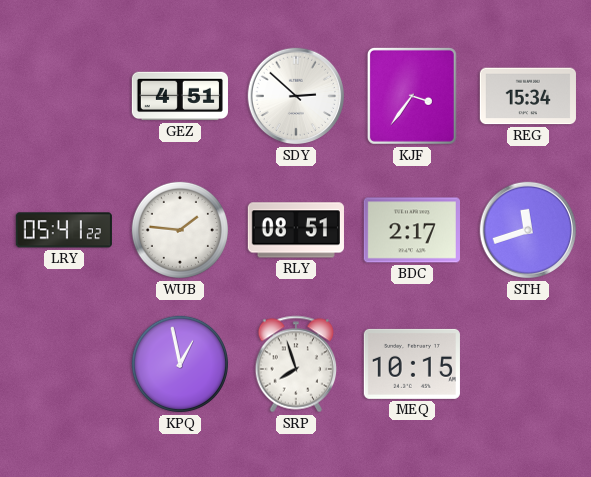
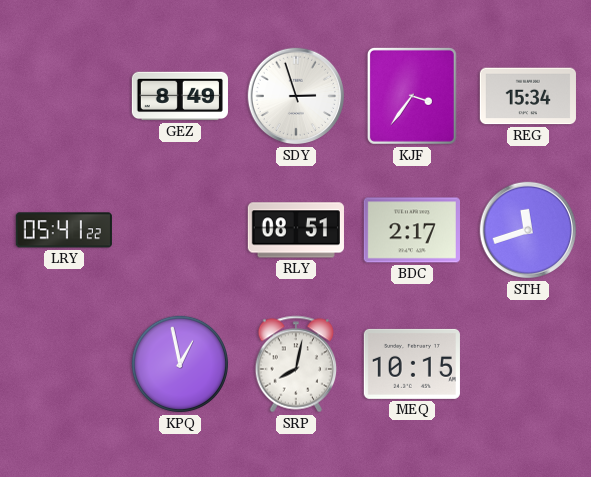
GEZ: 4:51 -> 8:49
SDY: 2:52 -> 2:57
WUB: 1:46 -> none
SRP: 7:57 -> 8:02
